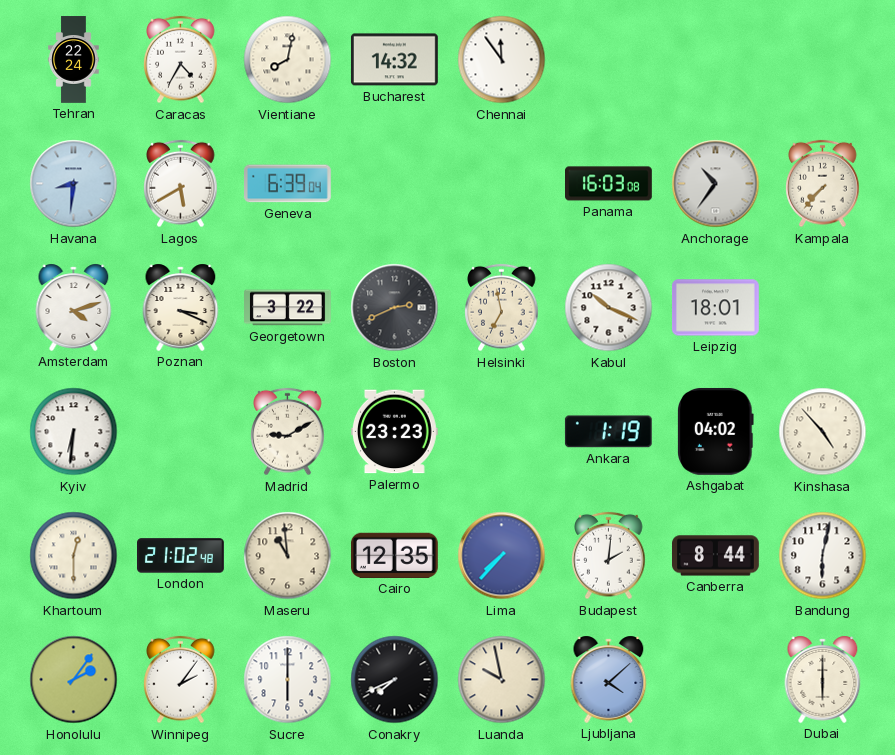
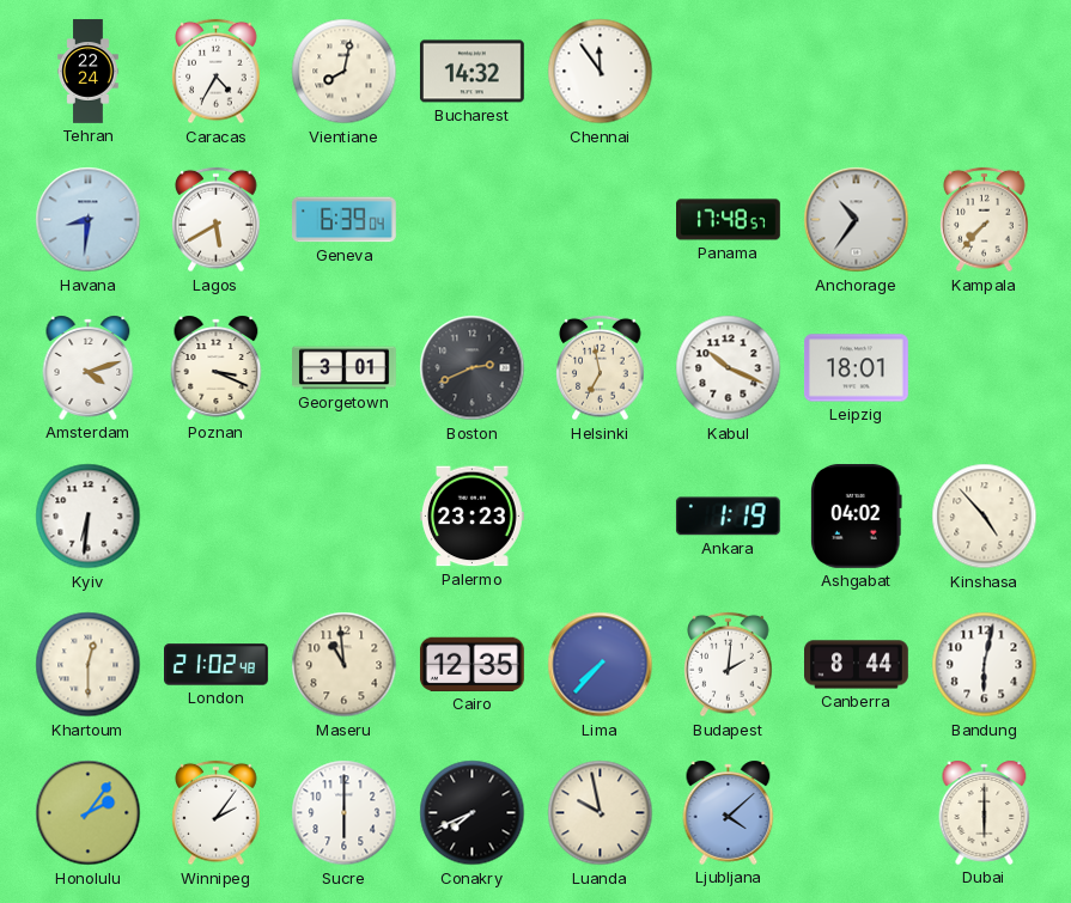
Panama: 16:03 -> 17:48
Georgetown: 3:22 -> 3:01
Madrid: 9:10 -> none
